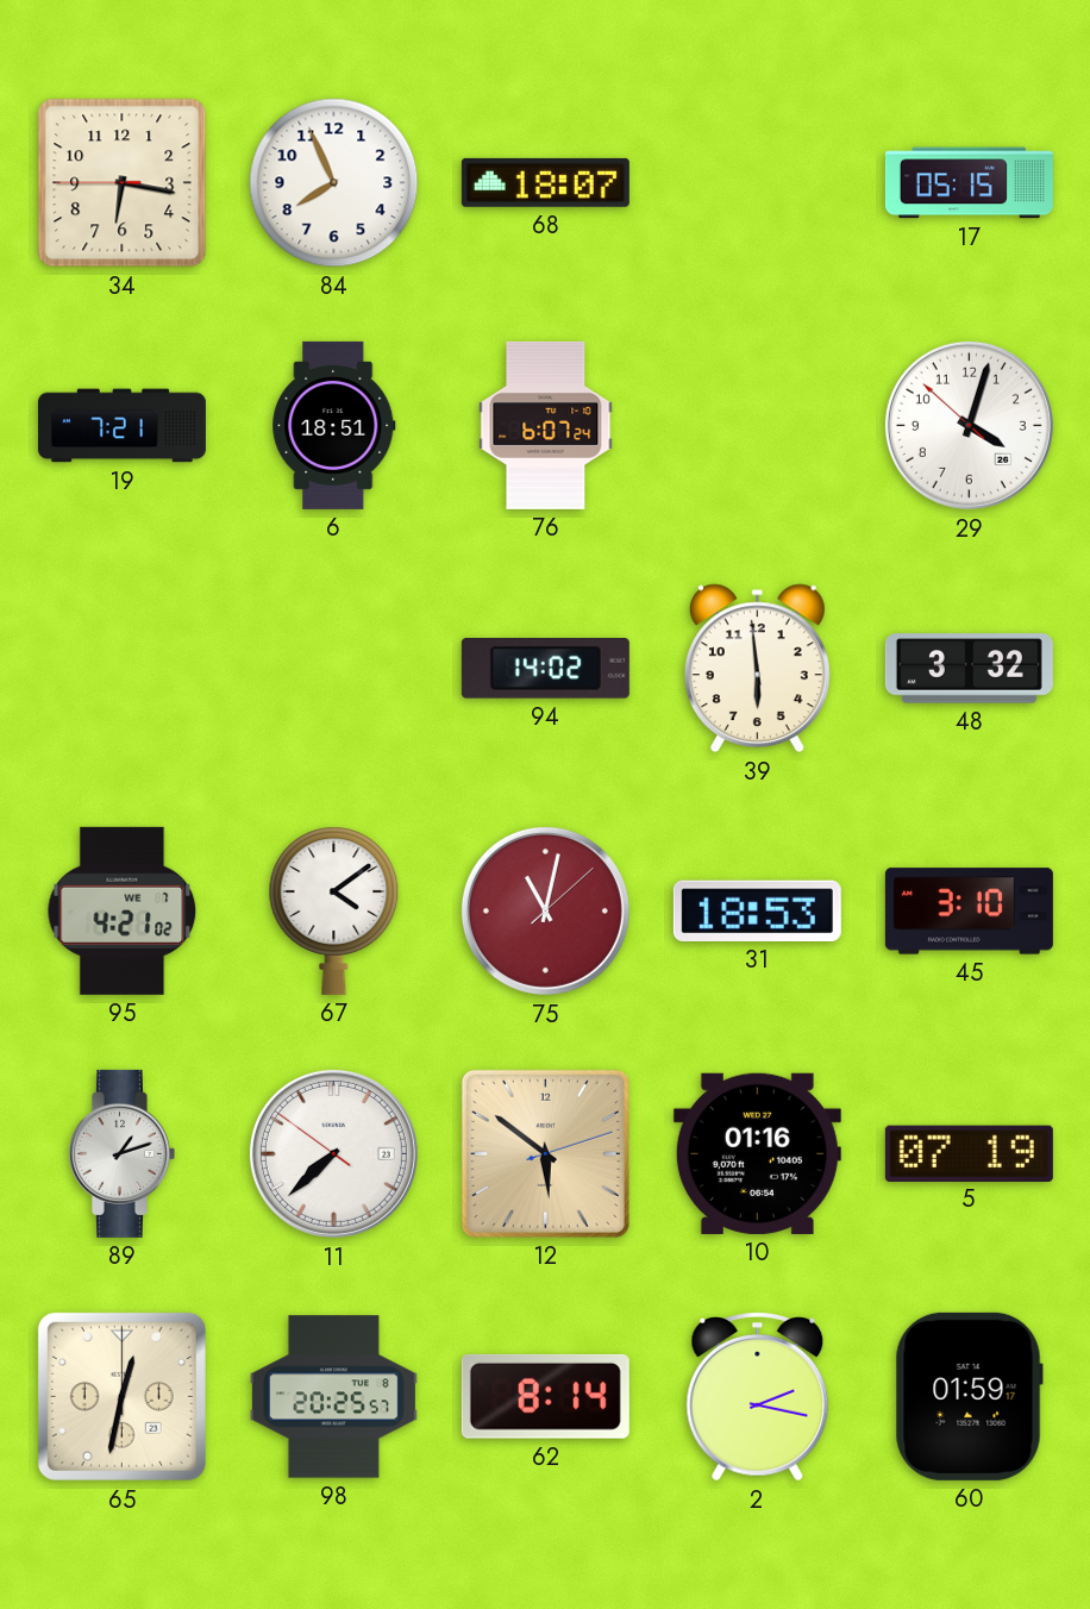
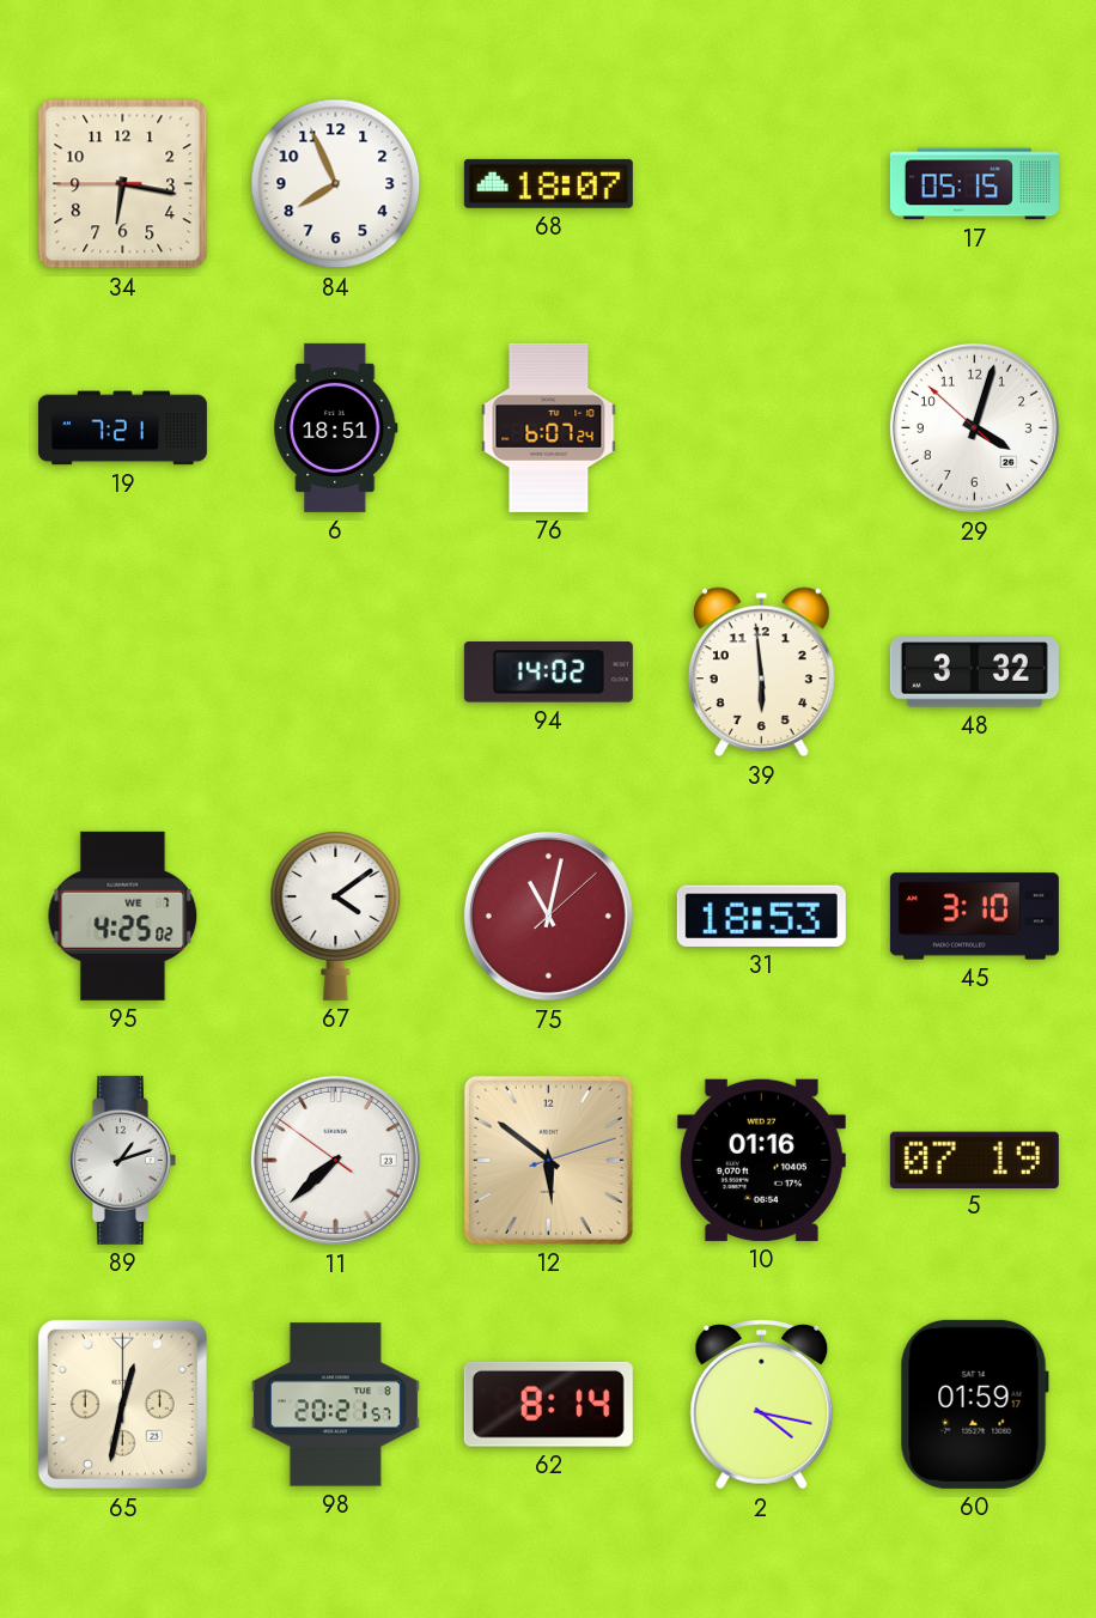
95: 4:21 -> 4:25
98: 20:25 -> 20:21
2: 2:17 -> 4:17
